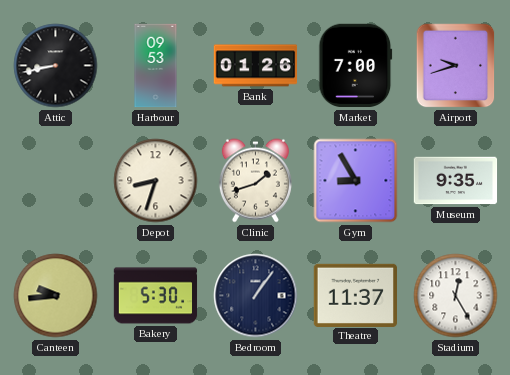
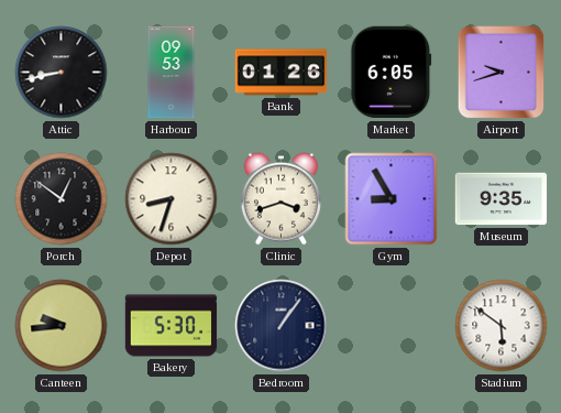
Market: 7:00 -> 6:05
Porch: none -> 12:51
Clinic: 1:42 -> 3:42
Theatre: 11:37 -> none
Stadium: 12:25 -> 5:51
